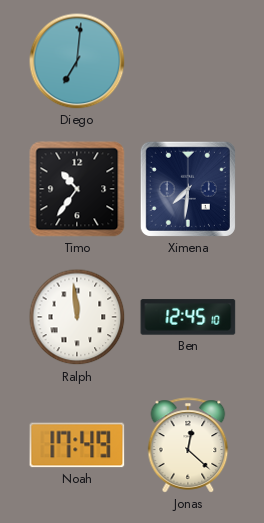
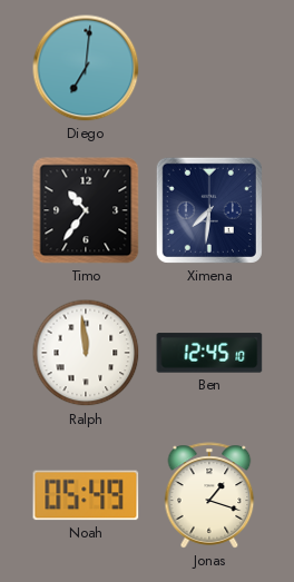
Noah: 17:49 -> 05:49
Jonas: 12:22 -> 1:18
